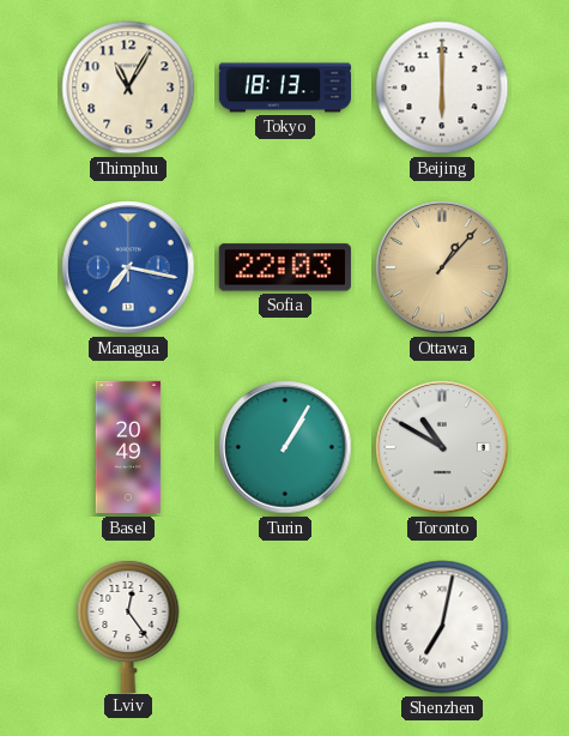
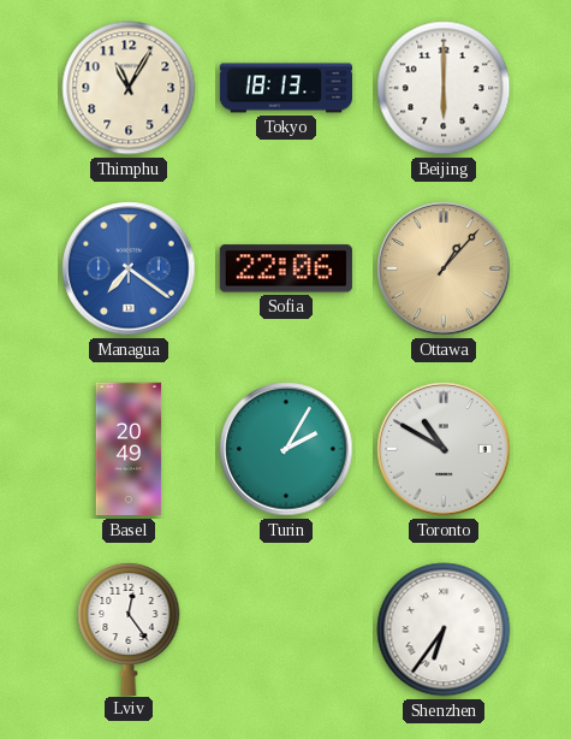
Managua: 7:17 -> 7:21
Sofia: 22:03 -> 22:06
Turin: 1:05 -> 2:05
Shenzhen: 7:02 -> 6:36
